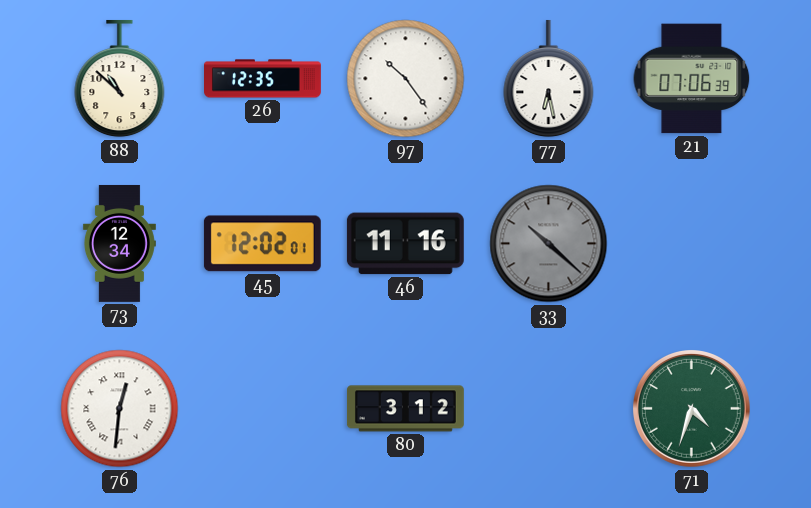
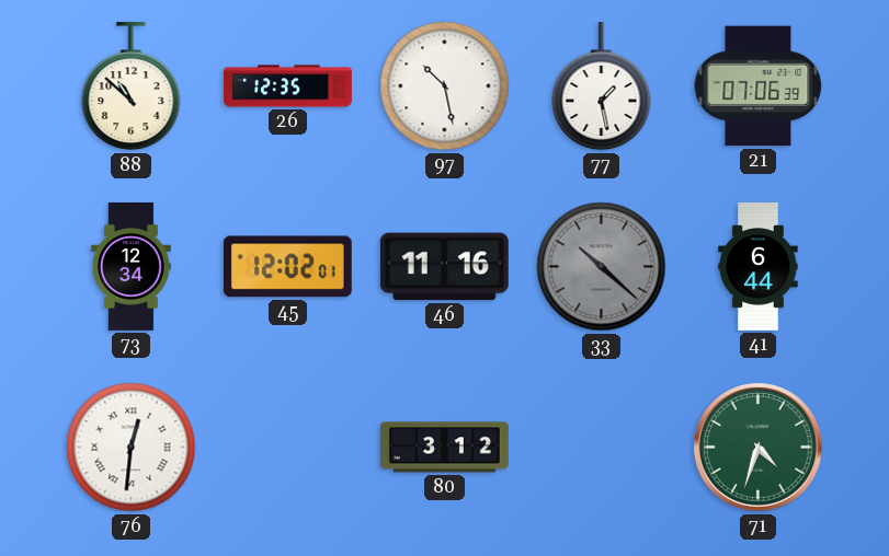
97: 10:24 -> 10:28
77: 6:28 -> 1:28
41: none -> 6:44
